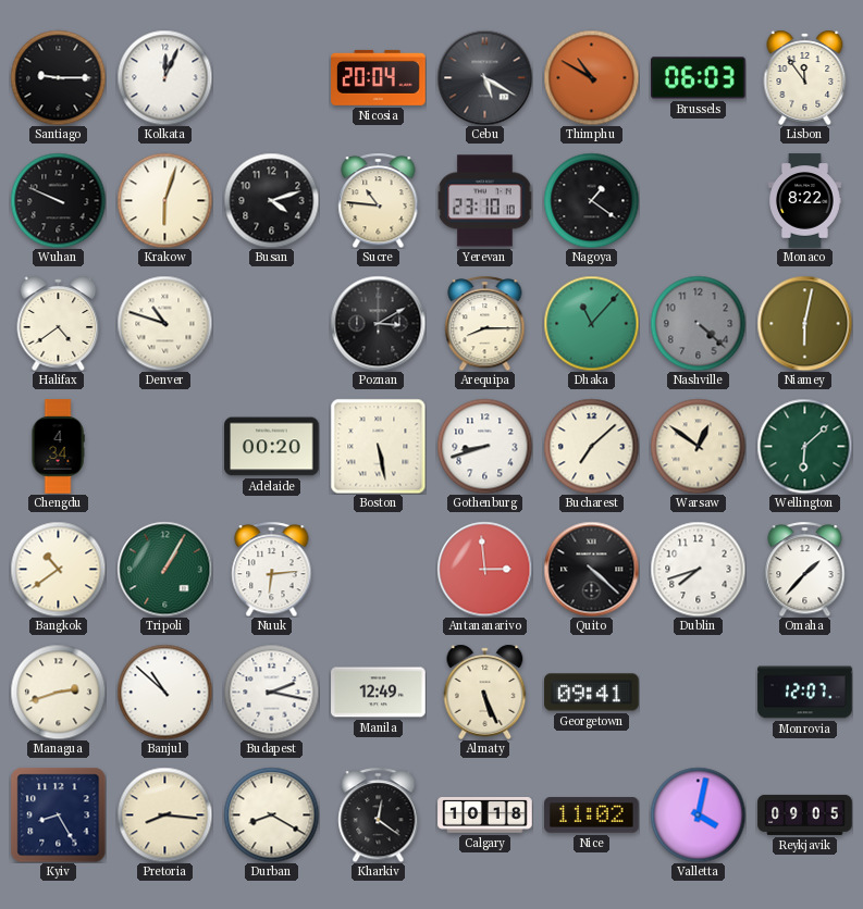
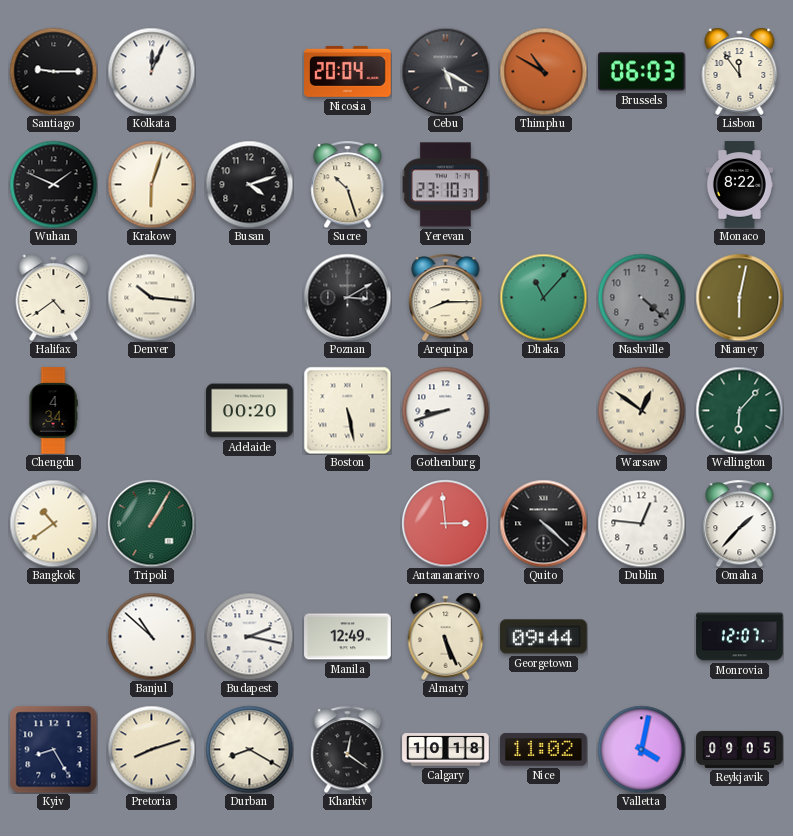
Wuhan: 9:49 -> 1:49
Sucre: 10:46 -> 10:27
Yerevan: 23:10:10 -> 23:10:37
Nagoya: 1:21 -> none
Denver: 10:48 -> 10:16
Bucharest: 7:08 -> none
Wellington: 6:08 -> 6:07
Nuuk: 6:14 -> none
Dublin: 7:42 -> 12:46
Managua: 2:42 -> none
Georgetown: 09:41 -> 09:44
Pretoria: 8:16 -> 8:12
